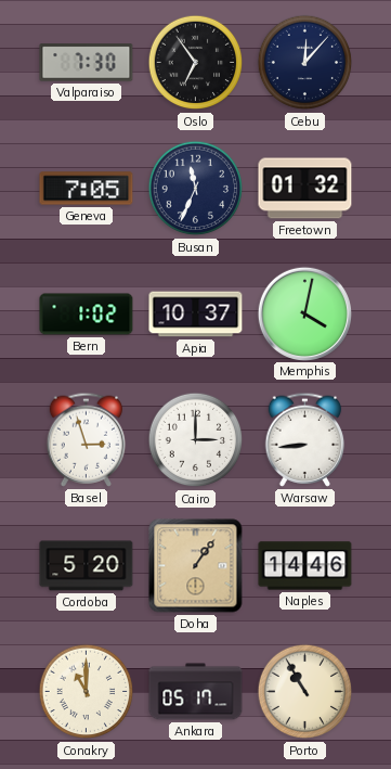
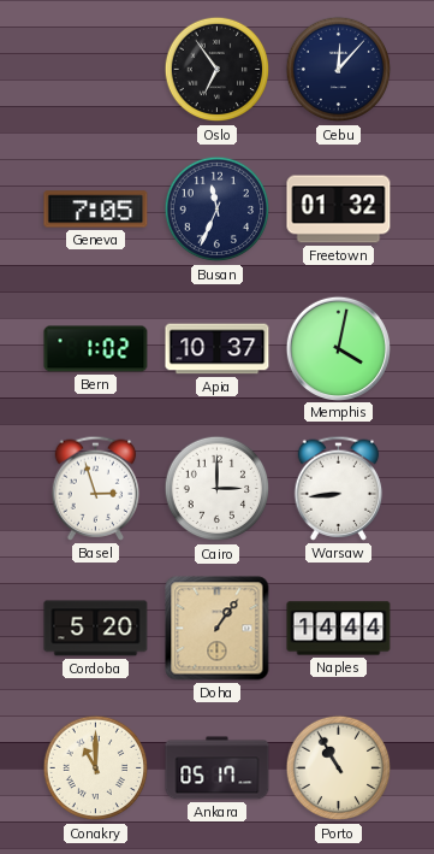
Valparaiso: 7:30 -> none
Naples: 14:46 -> 14:44
